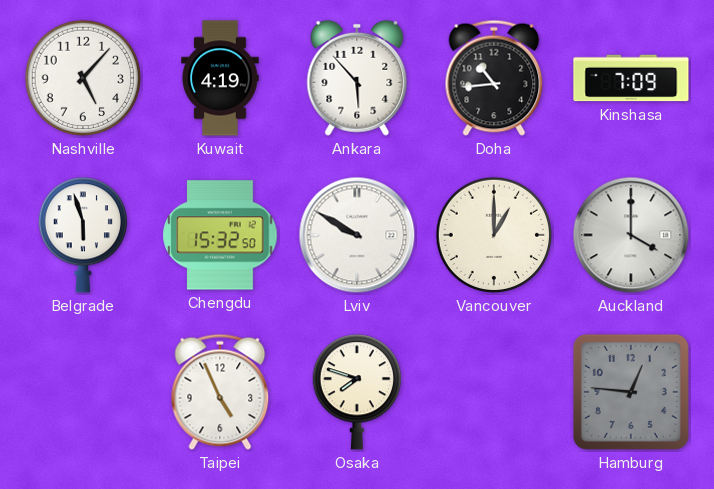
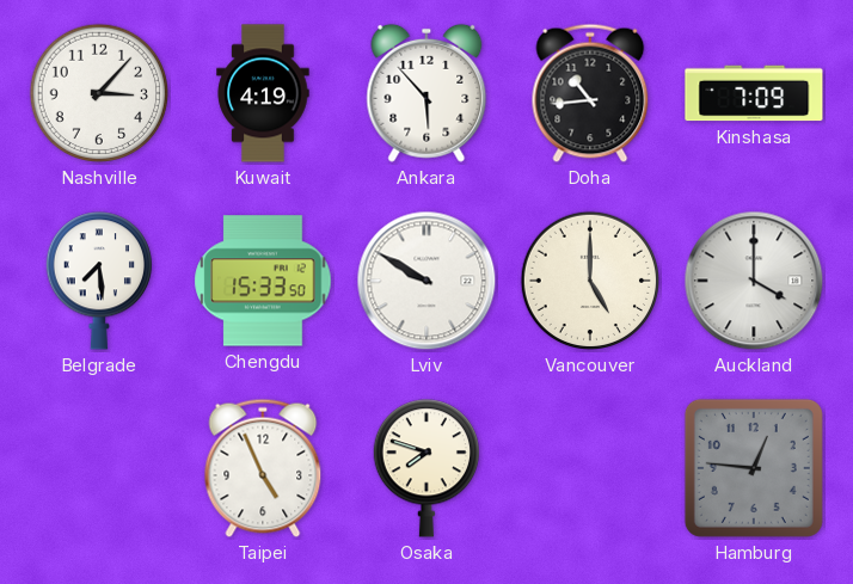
Nashville: 5:07 -> 3:07
Belgrade: 5:57 -> 7:29
Chengdu: 15:32 -> 15:33
Vancouver: 1:00 -> 5:00
